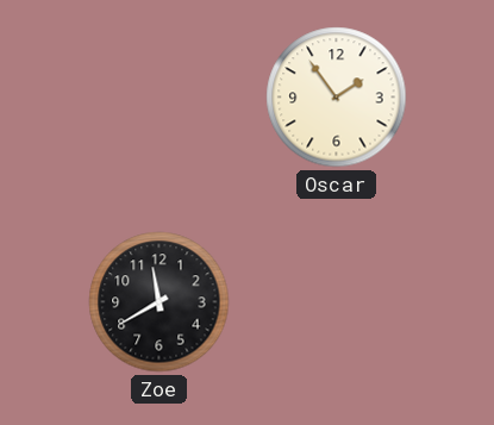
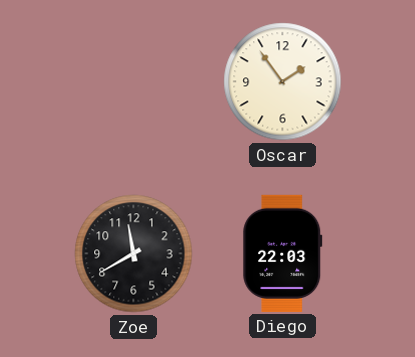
Diego: none -> 22:03
